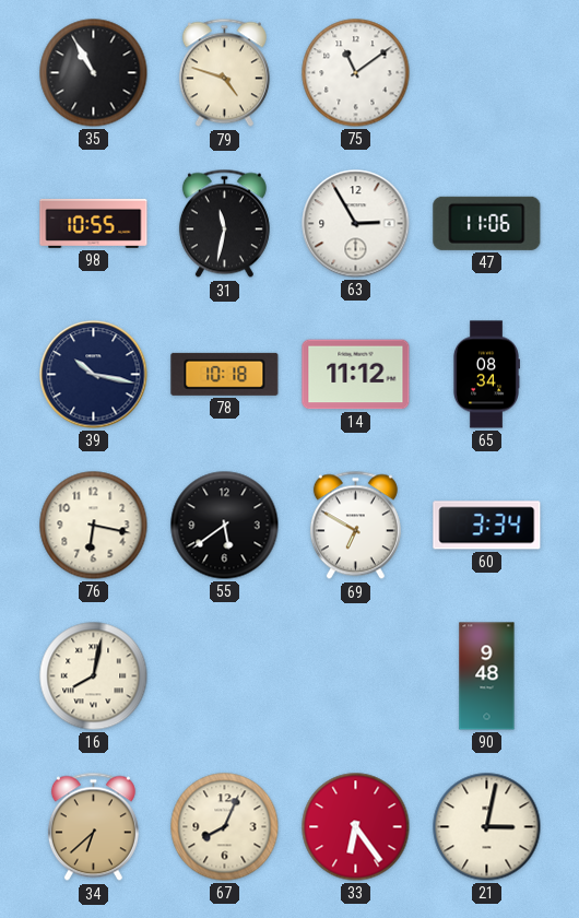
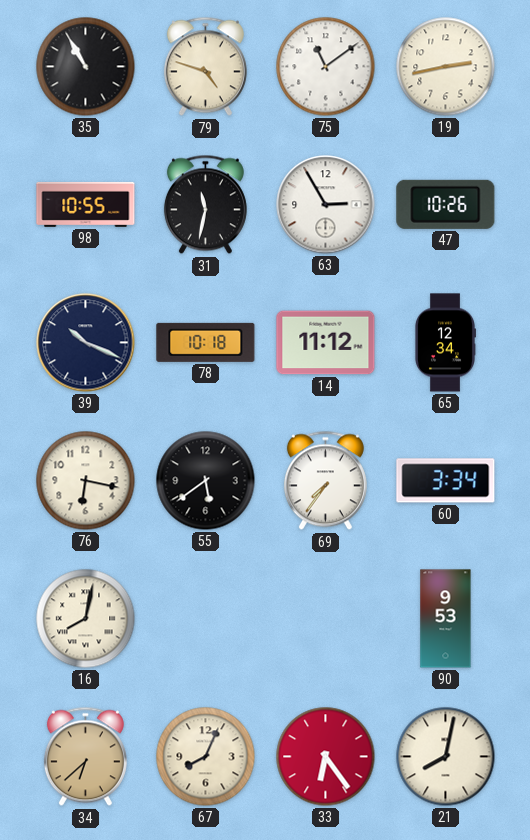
19: none -> 2:43
47: 11:06 -> 10:26
39: 10:17 -> 10:19
65: 08:34 -> 12:34
69: 6:50 -> 7:36
90: 9:48 -> 9:53
21: 3:02 -> 8:02
